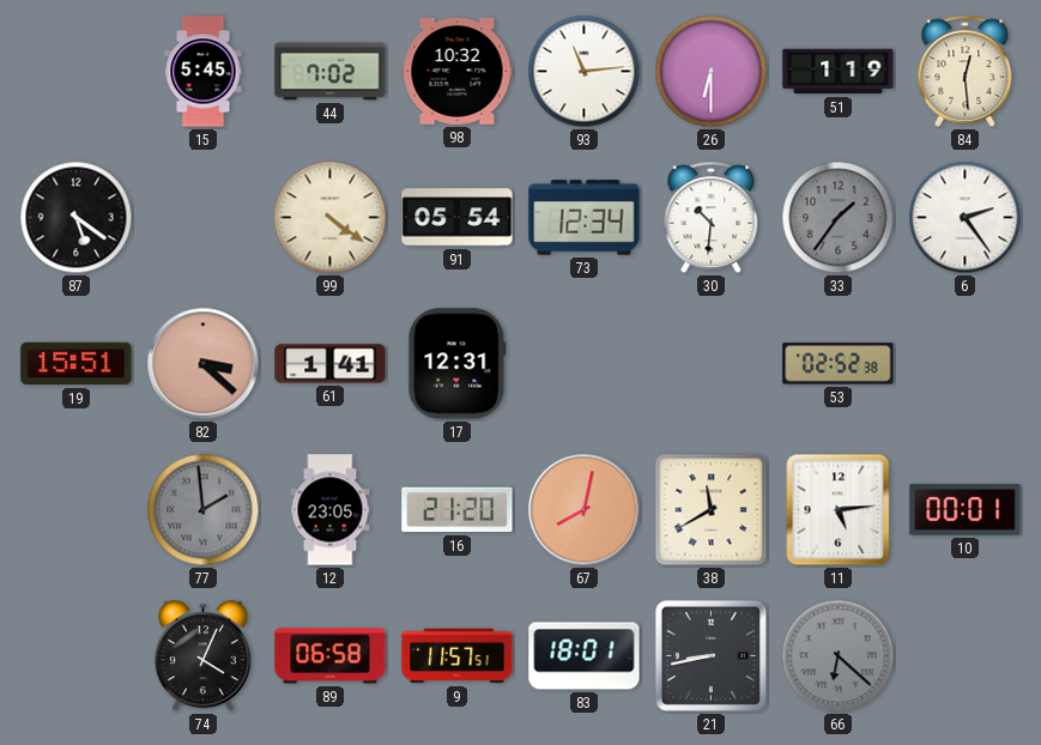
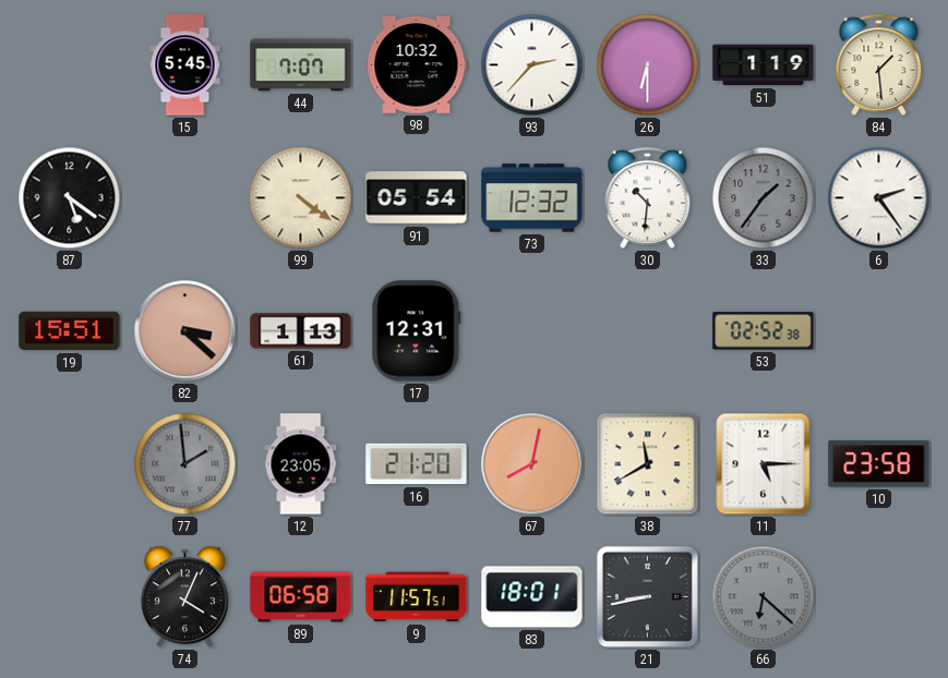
44: 7:02 -> 7:07
93: 11:14 -> 2:37
84: 12:29 -> 1:29
73: 12:34 -> 12:32
61: 1:41 -> 1:13
11: 5:14 -> 5:15
10: 00:01 -> 23:58
